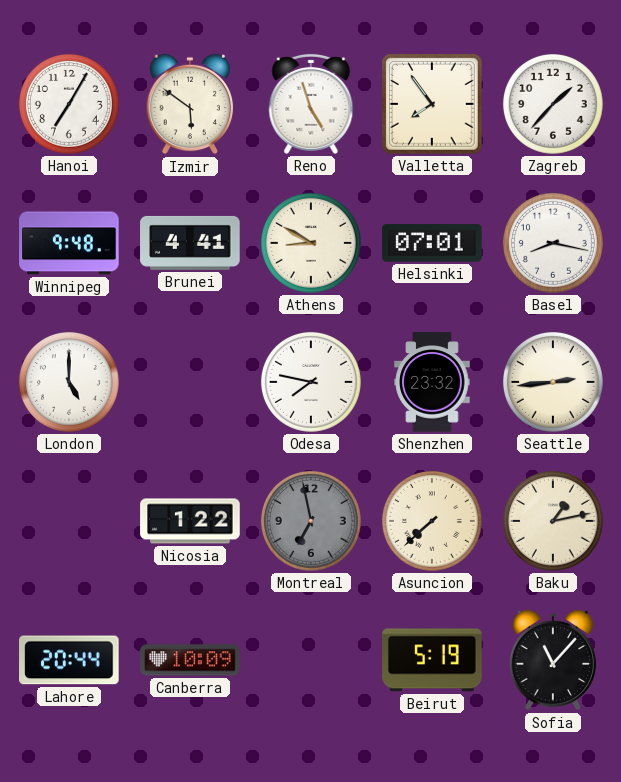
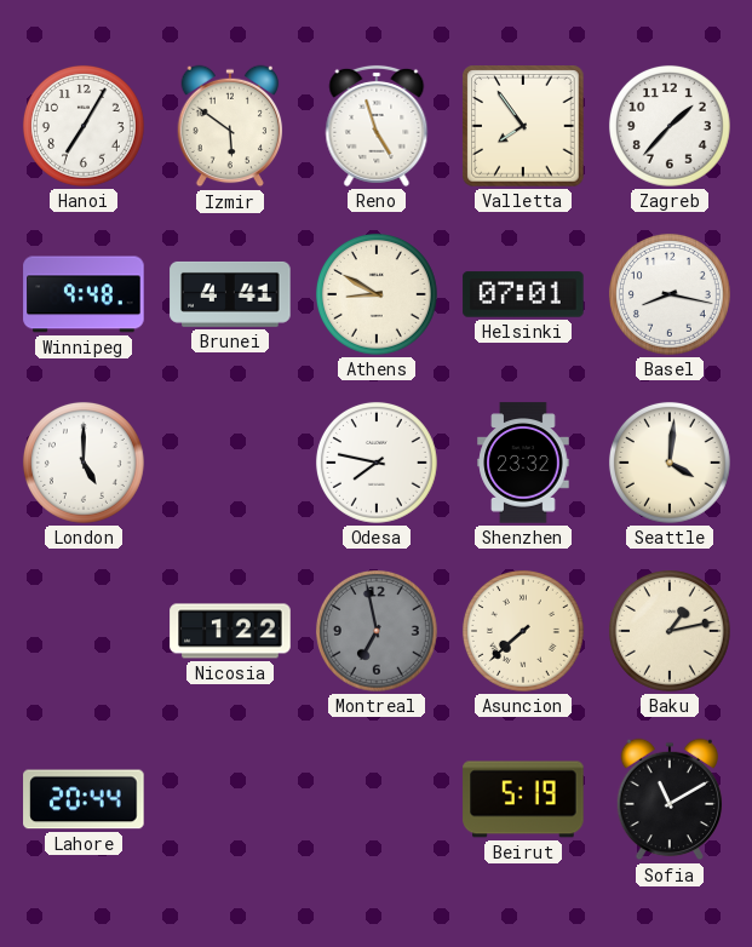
Seattle: 2:44 -> 4:01
Canberra: 10:09 -> none
Sofia: 11:07 -> 11:10
